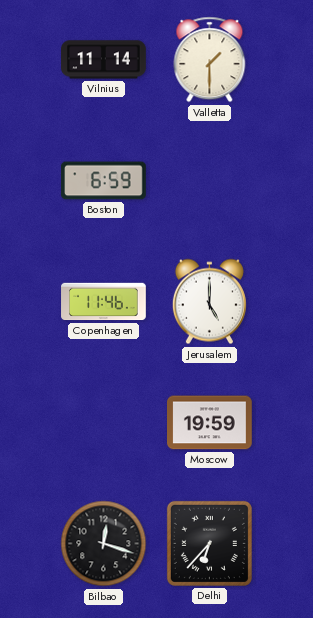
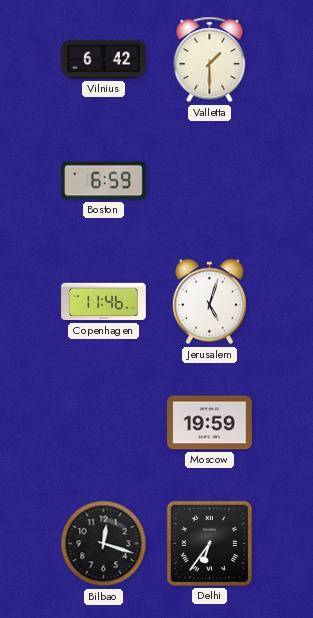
Vilnius: 11:14 -> 6:42
Jerusalem: 5:00 -> 5:03
Delhi: 6:37 -> 6:36
